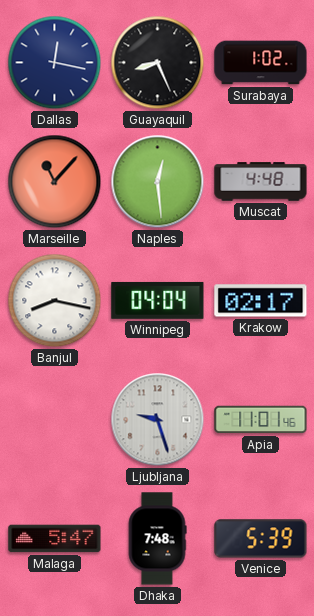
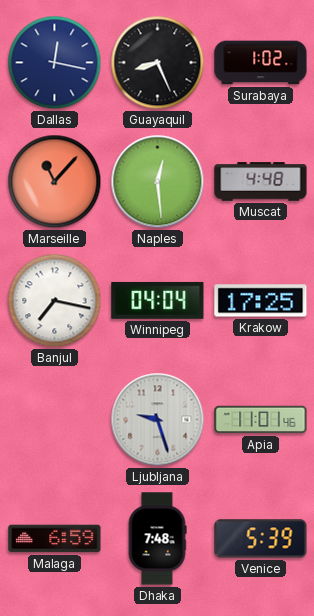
Banjul: 8:17 -> 7:17
Krakow: 02:17 -> 17:25
Malaga: 5:47 -> 6:59
